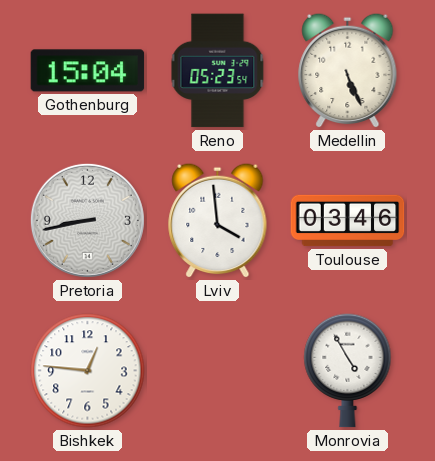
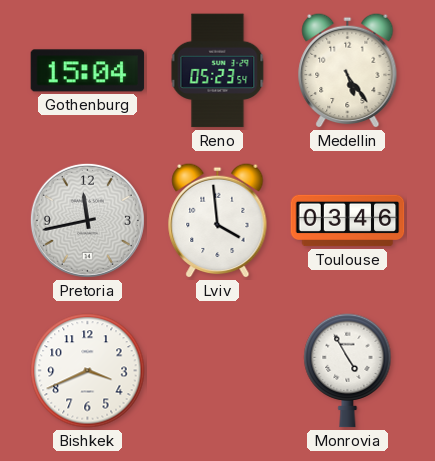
Medellin: 5:26 -> 5:24
Pretoria: 8:43 -> 11:43
Bishkek: 12:46 -> 3:41
